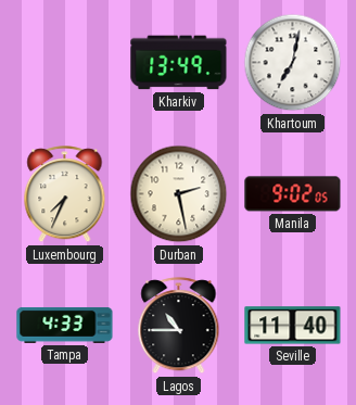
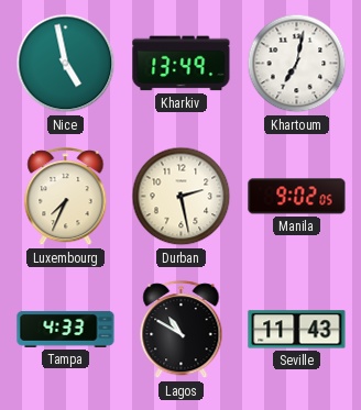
Nice: none -> 4:58
Lagos: 10:45 -> 10:50
Seville: 11:40 -> 11:43
